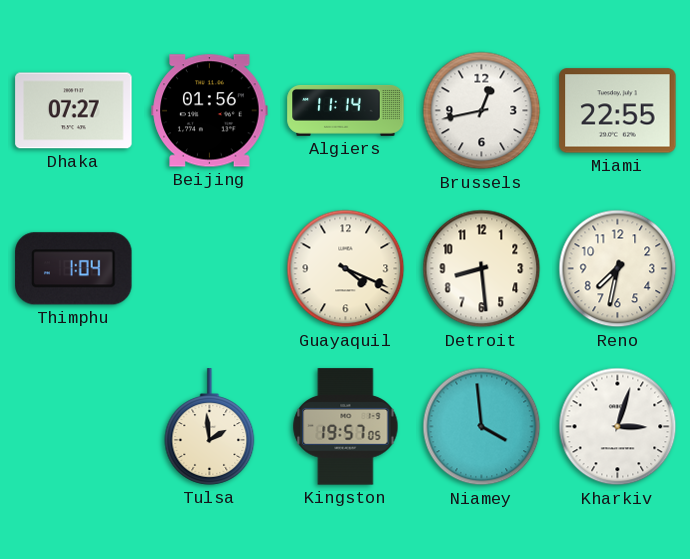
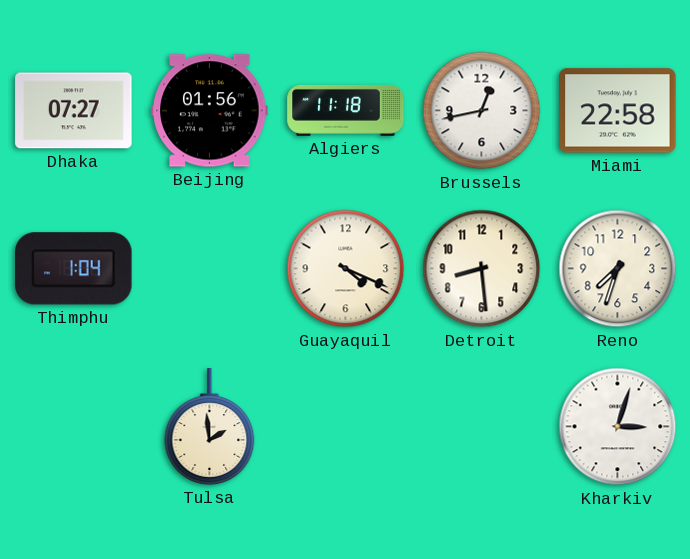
Algiers: 11:14 -> 11:18
Miami: 22:55 -> 22:58
Reno: 7:32 -> 7:33
Kingston: 19:57 -> none
Niamey: 3:59 -> none
